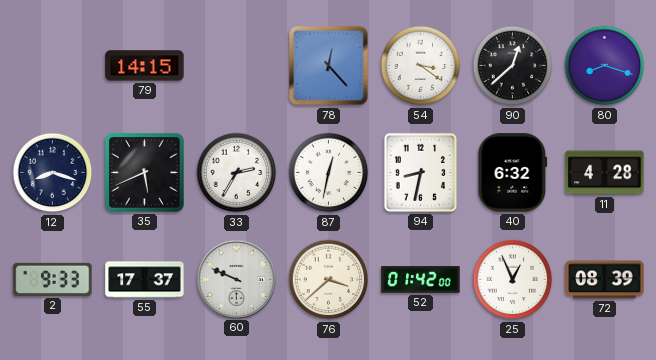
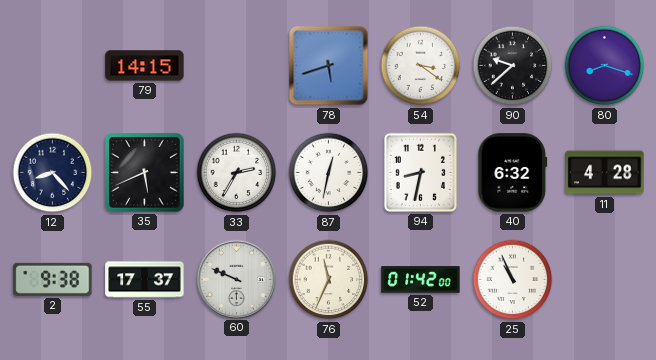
78: 12:23 -> 5:42
90: 12:38 -> 9:38
12: 8:18 -> 8:23
2: 9:33 -> 9:38
76: 3:38 -> 11:34
25: 12:56 -> 10:56
72: 08:39 -> none
